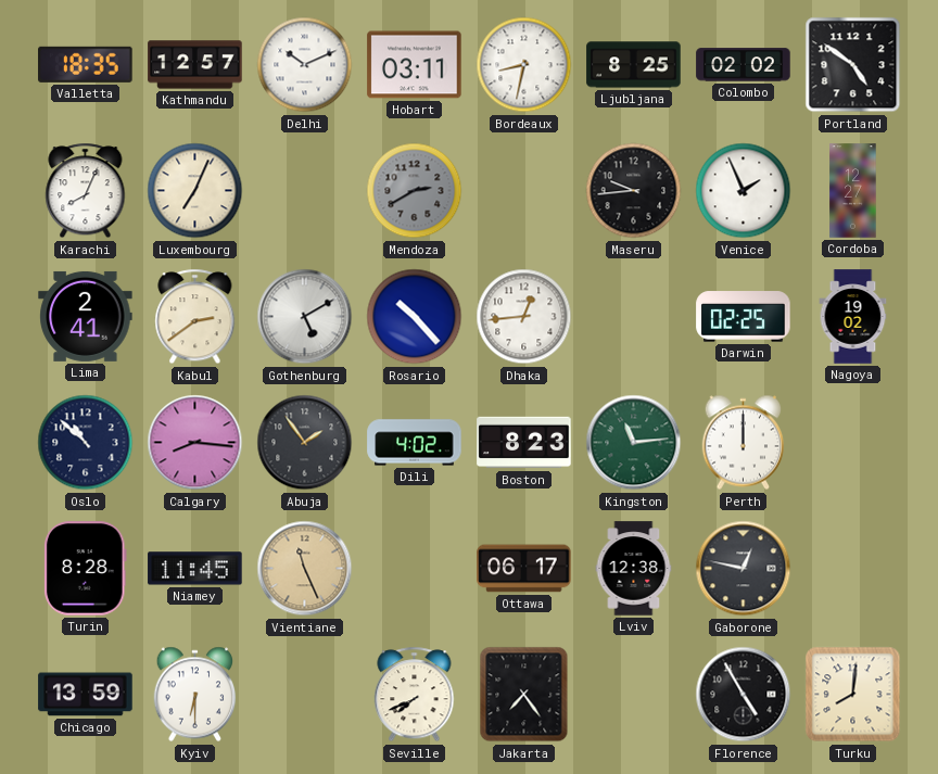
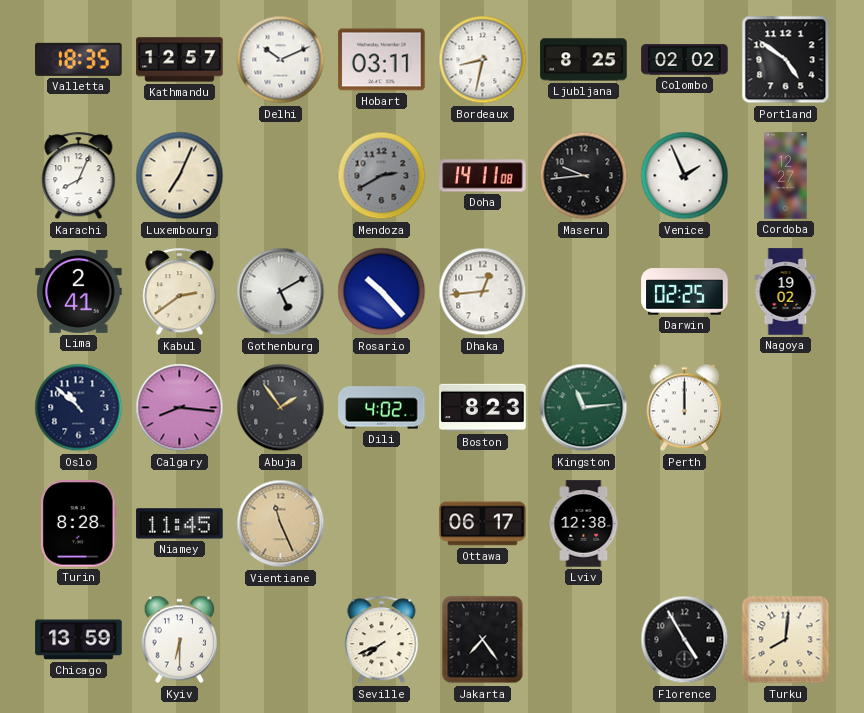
Doha: none -> 14:11
Gaborone: 12:47 -> none
